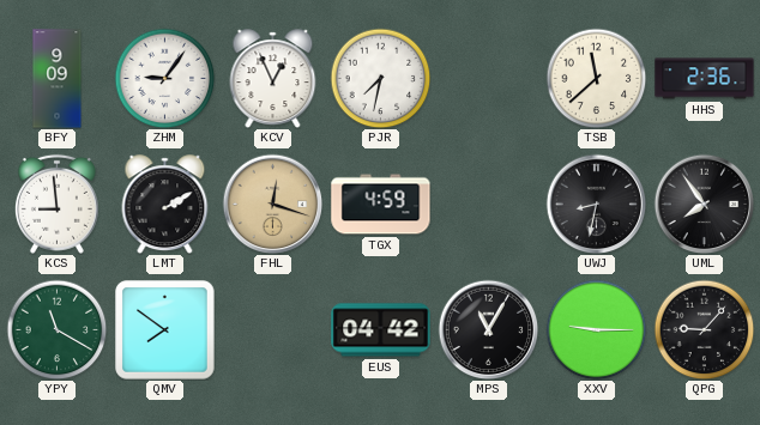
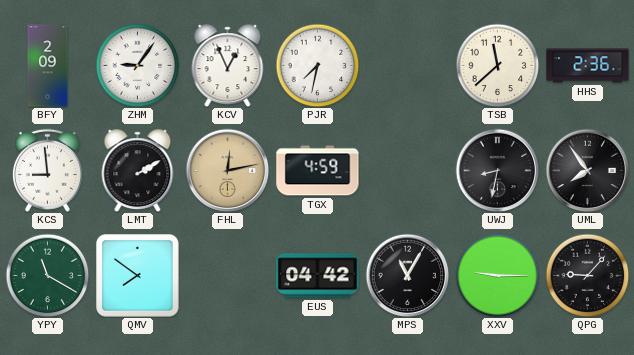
BFY: 9:09 -> 2:09
FHL: 12:18 -> 12:13
